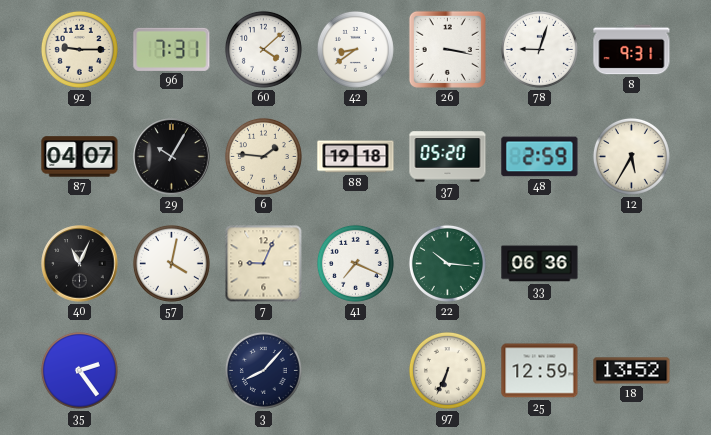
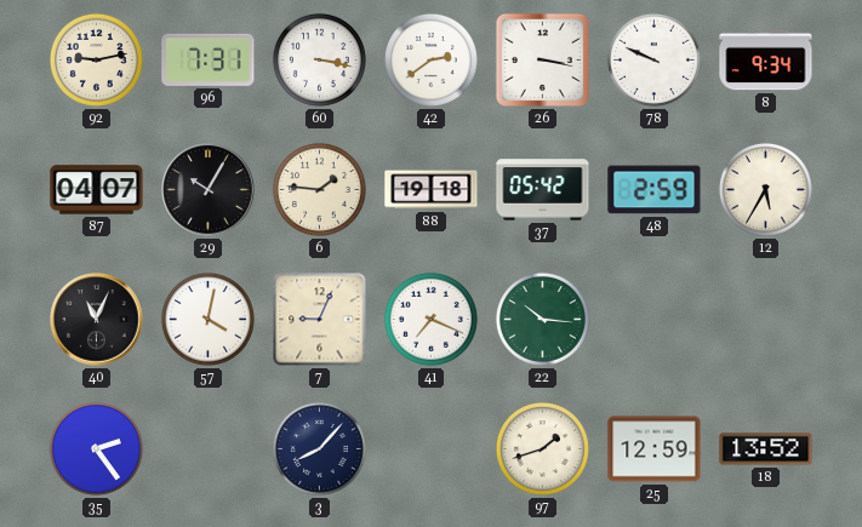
92: 9:15 -> 9:13
60: 4:08 -> 3:17
42: 8:39 -> 2:39
78: 9:03 -> 9:49
8: 9:31 -> 9:34
37: 05:20 -> 05:42
33: 06:36 -> none
97: 6:34 -> 1:42
